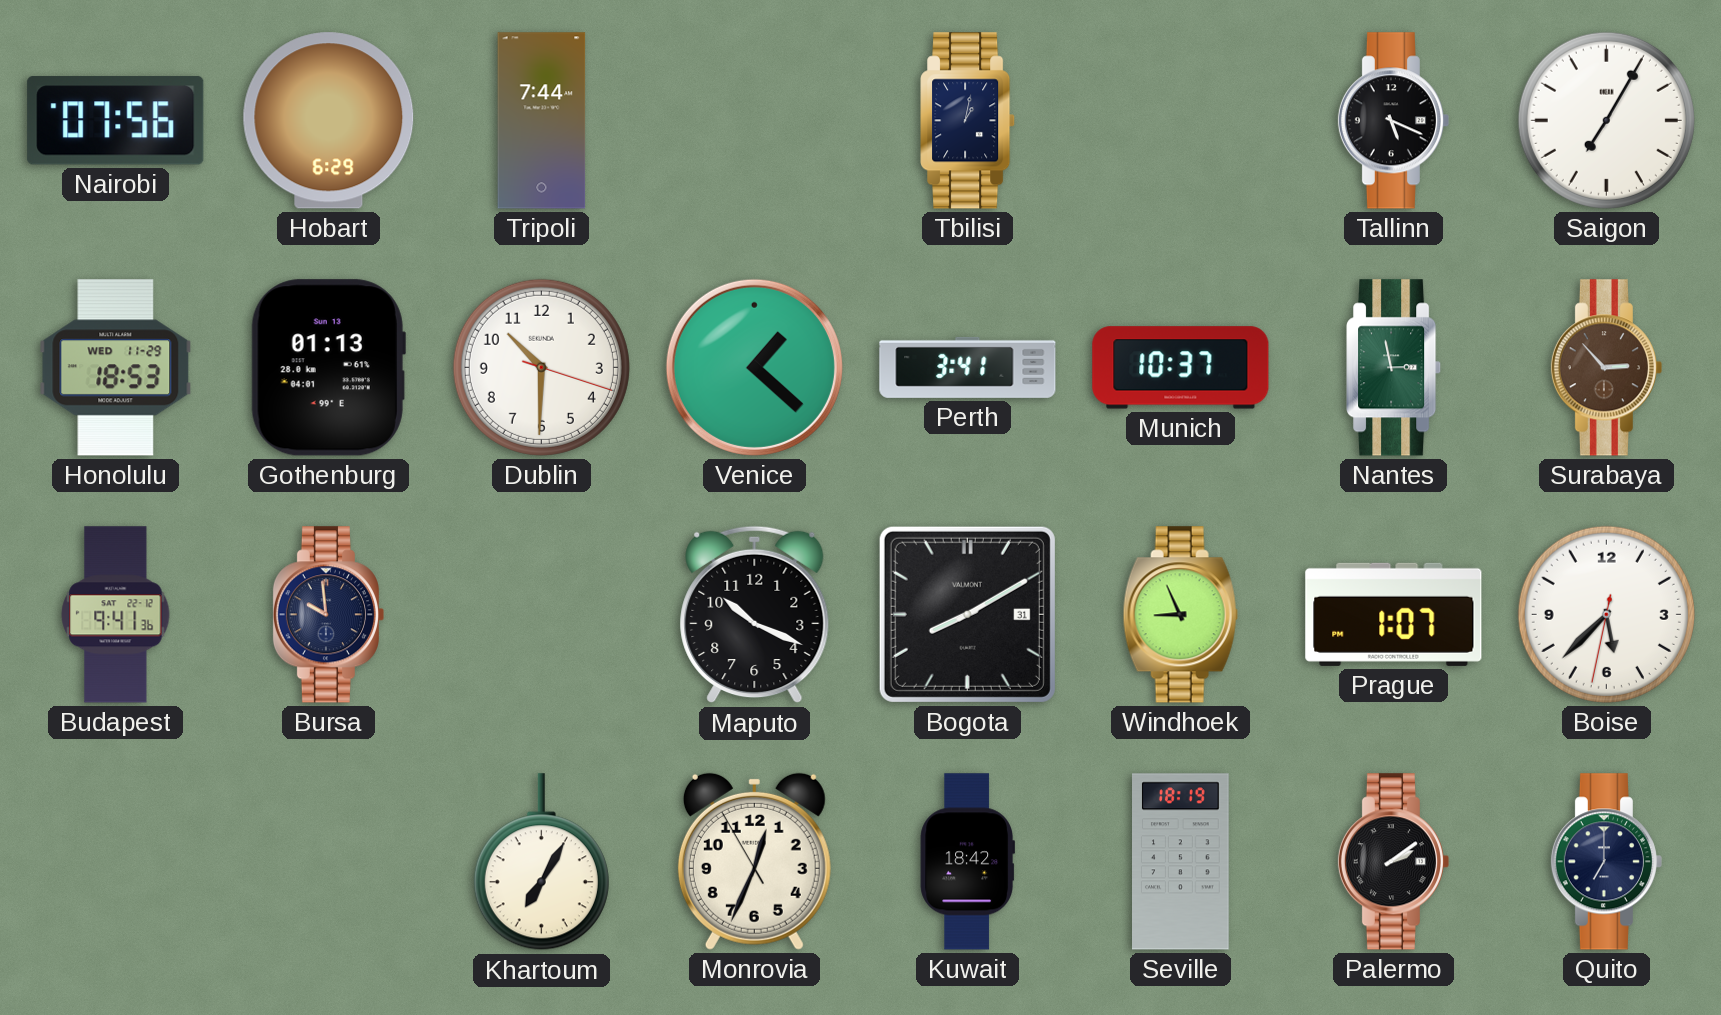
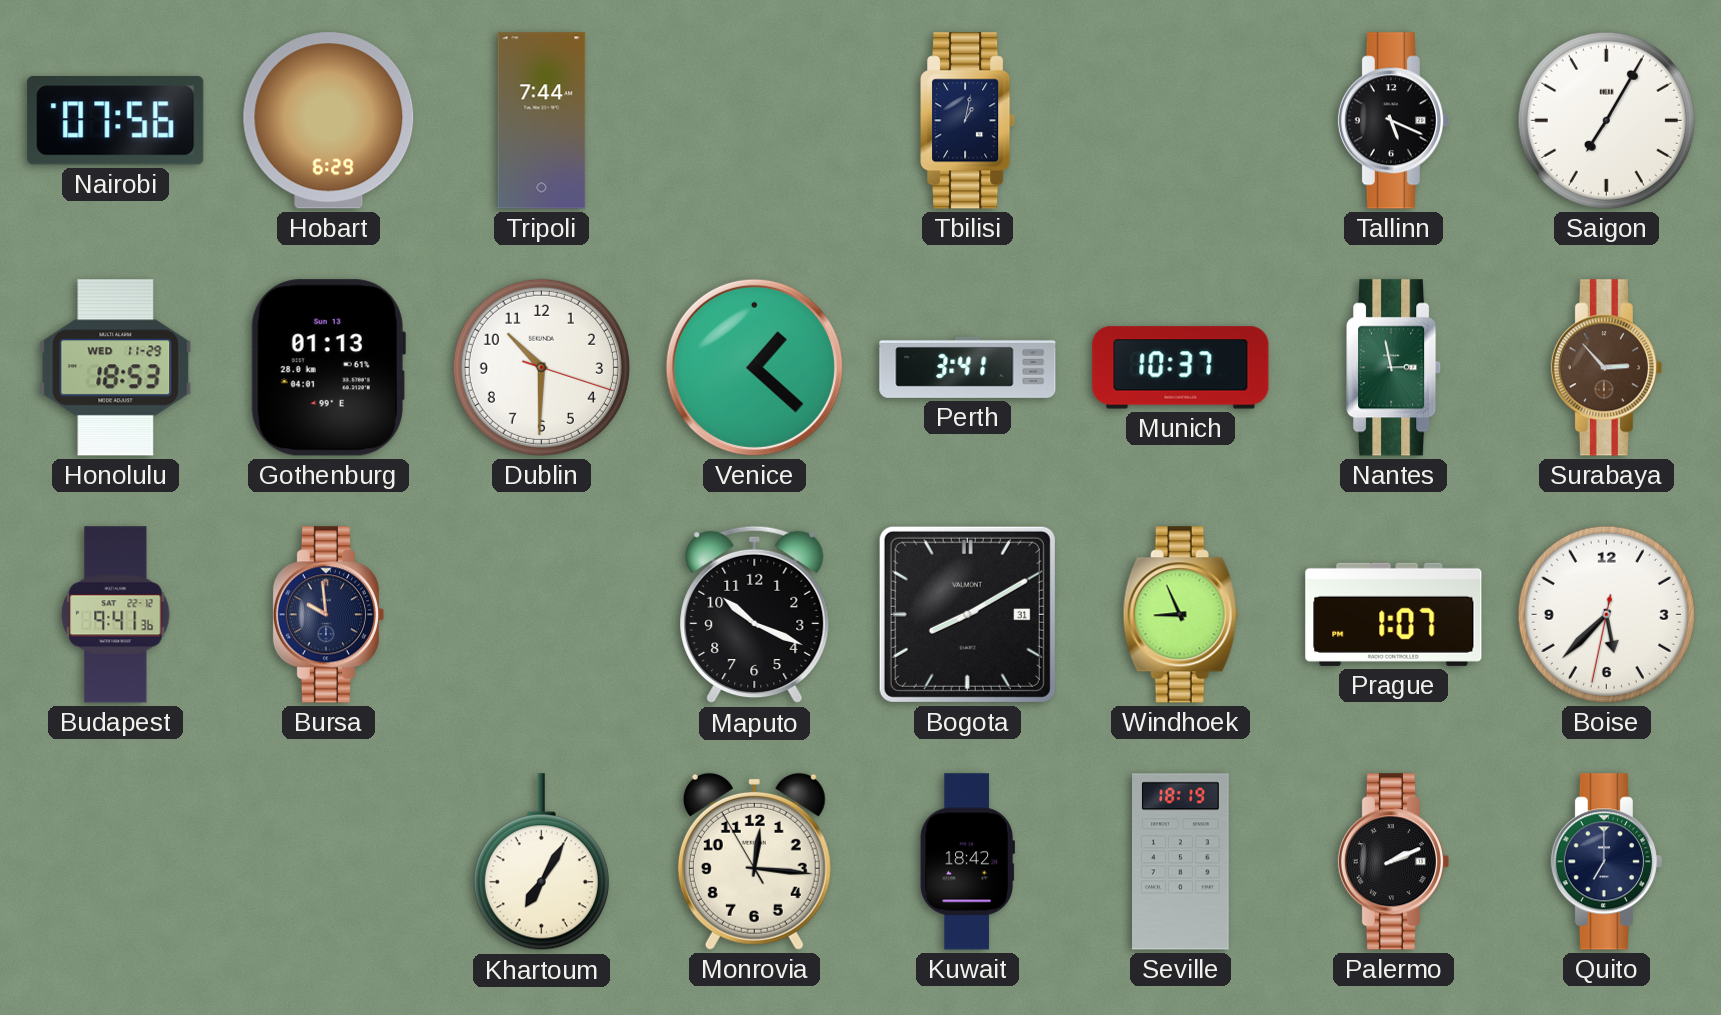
Monrovia: 12:33 -> 12:15
Palermo: 2:09 -> 2:11
